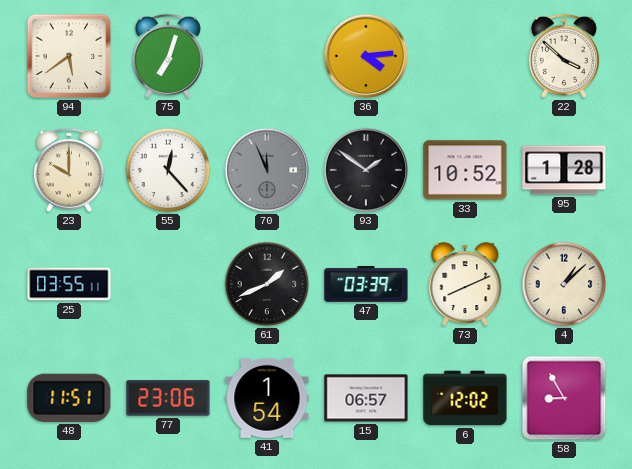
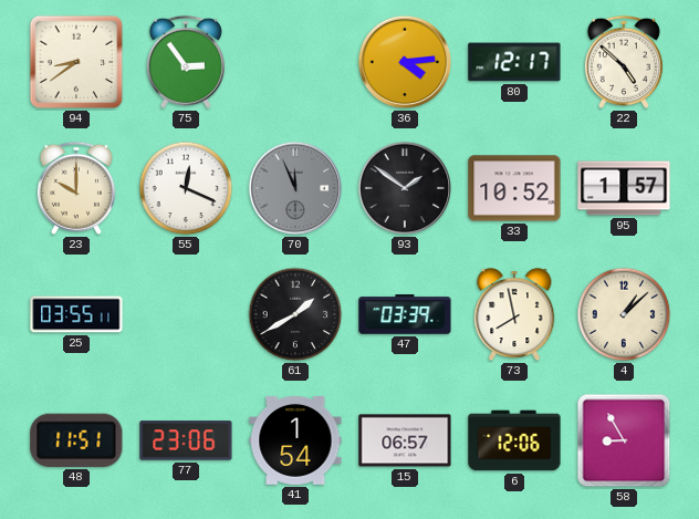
94: 5:39 -> 8:39
75: 7:03 -> 2:54
80: none -> 12:17
22: 3:52 -> 4:52
55: 12:23 -> 12:19
95: 1:28 -> 1:57
61: 1:41 -> 1:40
73: 8:11 -> 7:58
6: 12:02 -> 12:06
